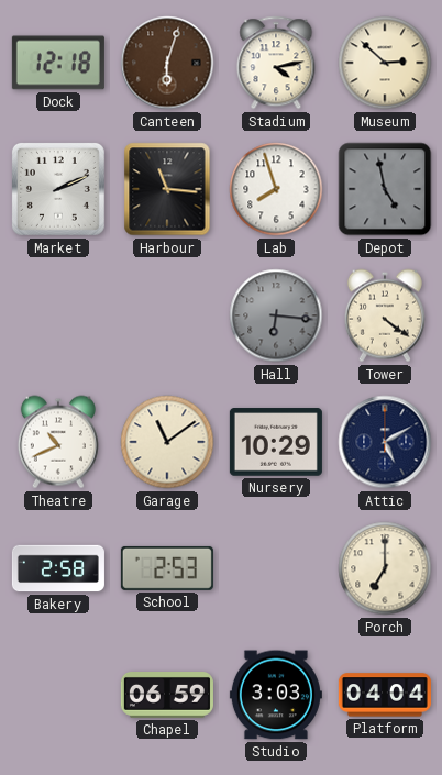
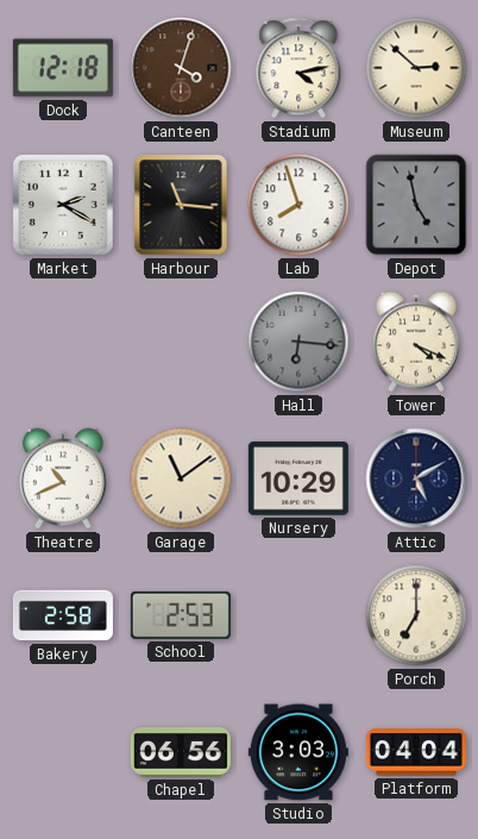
Canteen: 6:03 -> 4:03
Market: 2:11 -> 2:20
Tower: 4:21 -> 4:19
Chapel: 06:59 -> 06:56
